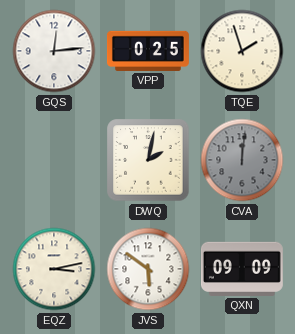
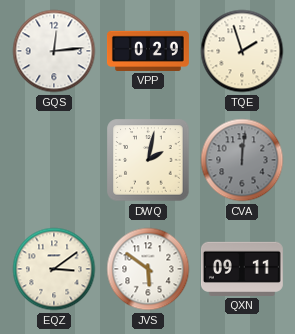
VPP: 0:25 -> 0:29
EQZ: 3:13 -> 3:09
QXN: 09:09 -> 09:11
